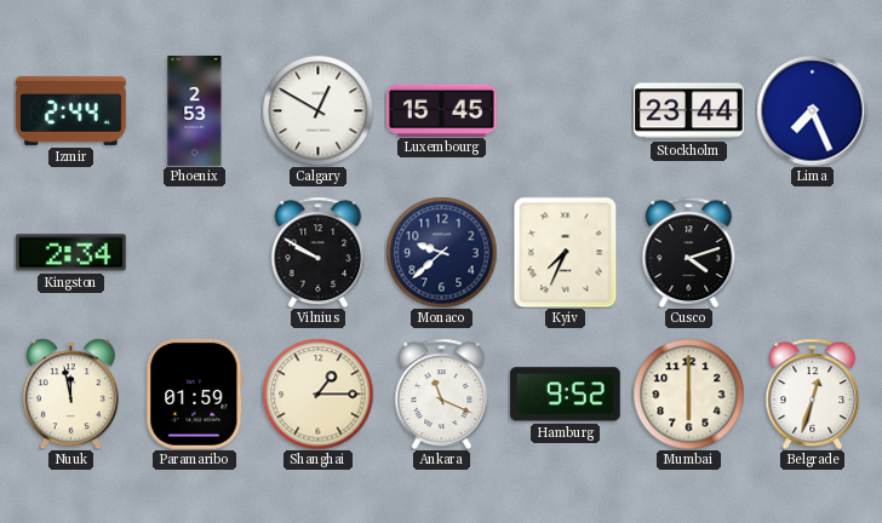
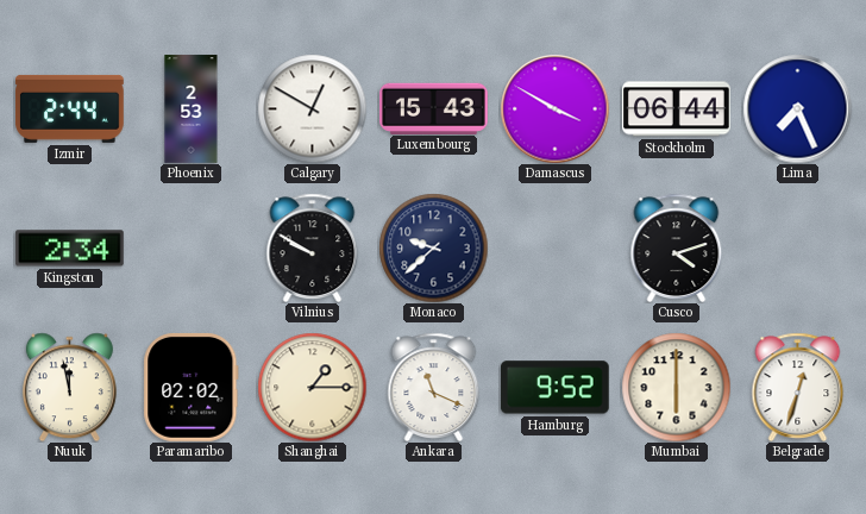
Luxembourg: 15:45 -> 15:43
Damascus: none -> 3:50
Stockholm: 23:44 -> 06:44
Kyiv: 7:34 -> none
Paramaribo: 01:59 -> 02:02
